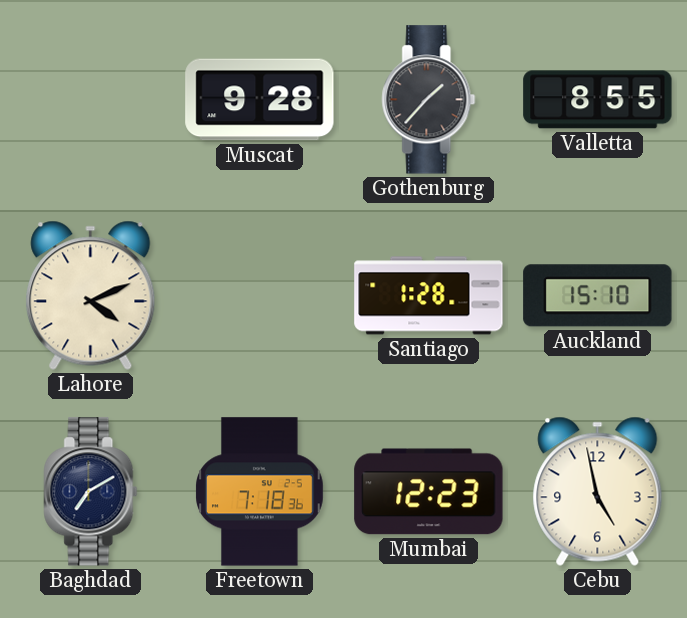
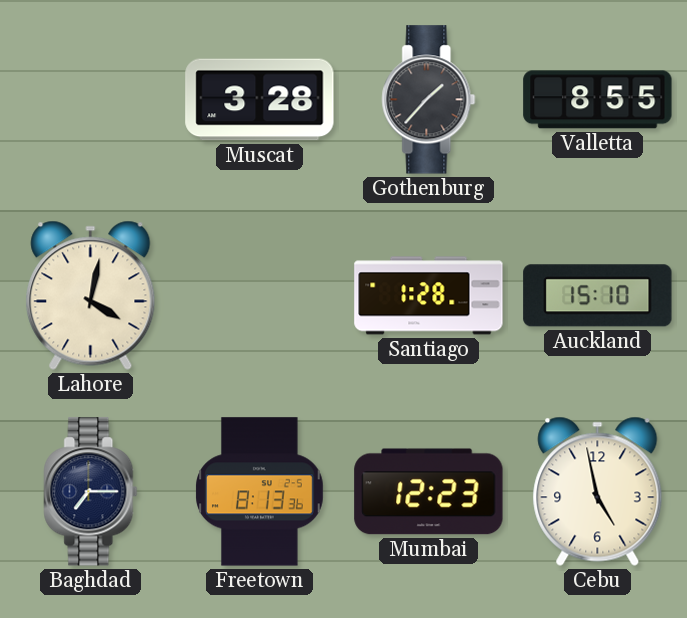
Muscat: 9:28 -> 3:28
Lahore: 4:11 -> 4:02
Baghdad: 7:10 -> 7:15
Freetown: 7:18 -> 8:13
